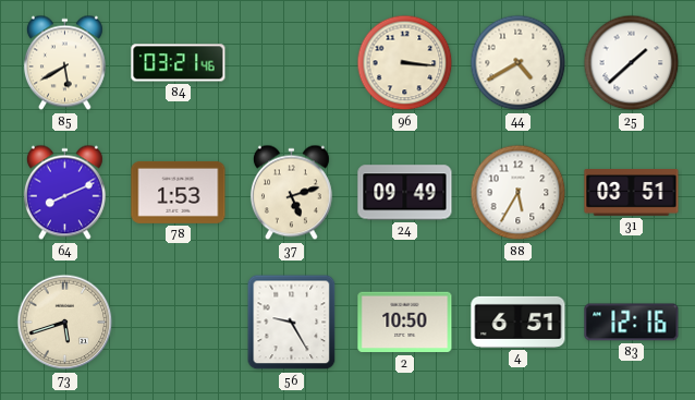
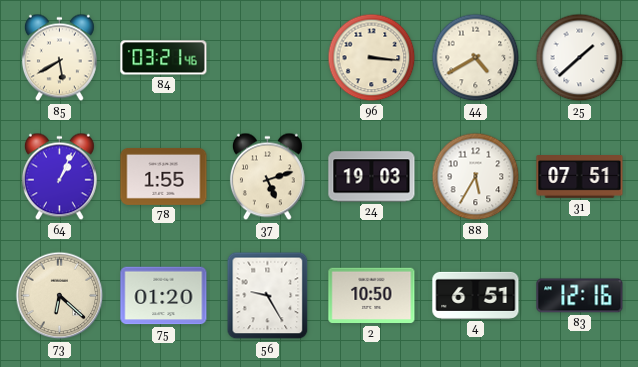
64: 8:11 -> 1:04
78: 1:53 -> 1:55
24: 09:49 -> 19:03
31: 03:51 -> 07:51
73: 5:42 -> 6:22
75: none -> 01:20
